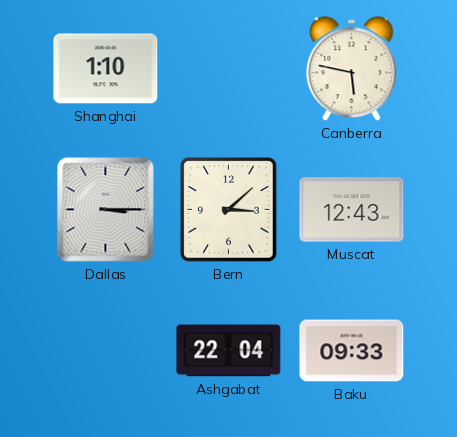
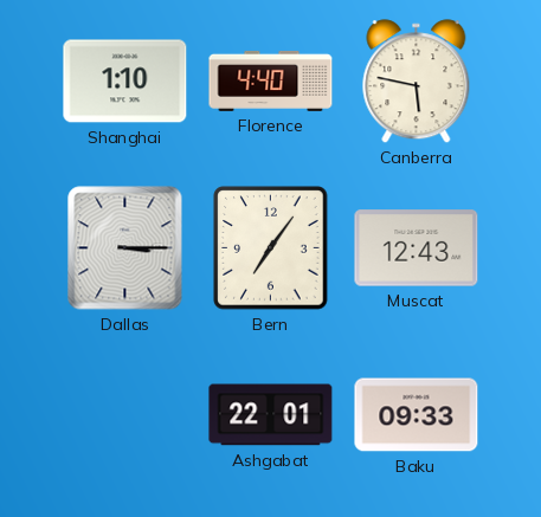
Florence: none -> 4:40
Bern: 3:08 -> 7:06
Ashgabat: 22:04 -> 22:01
